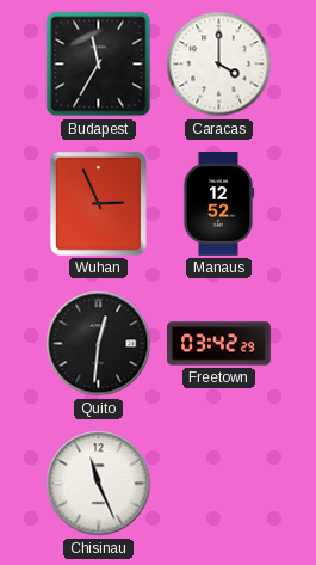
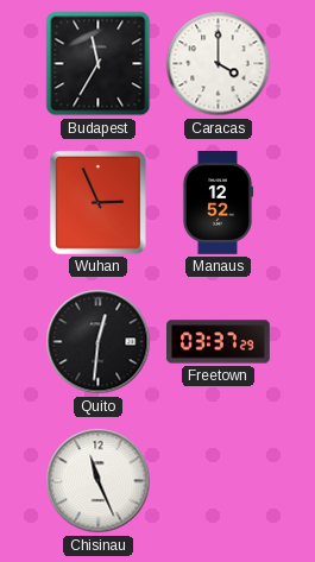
Freetown: 03:42 -> 03:37
